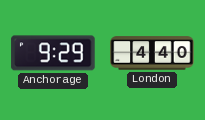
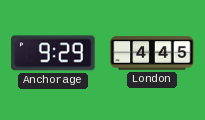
London: 4:40 -> 4:45
